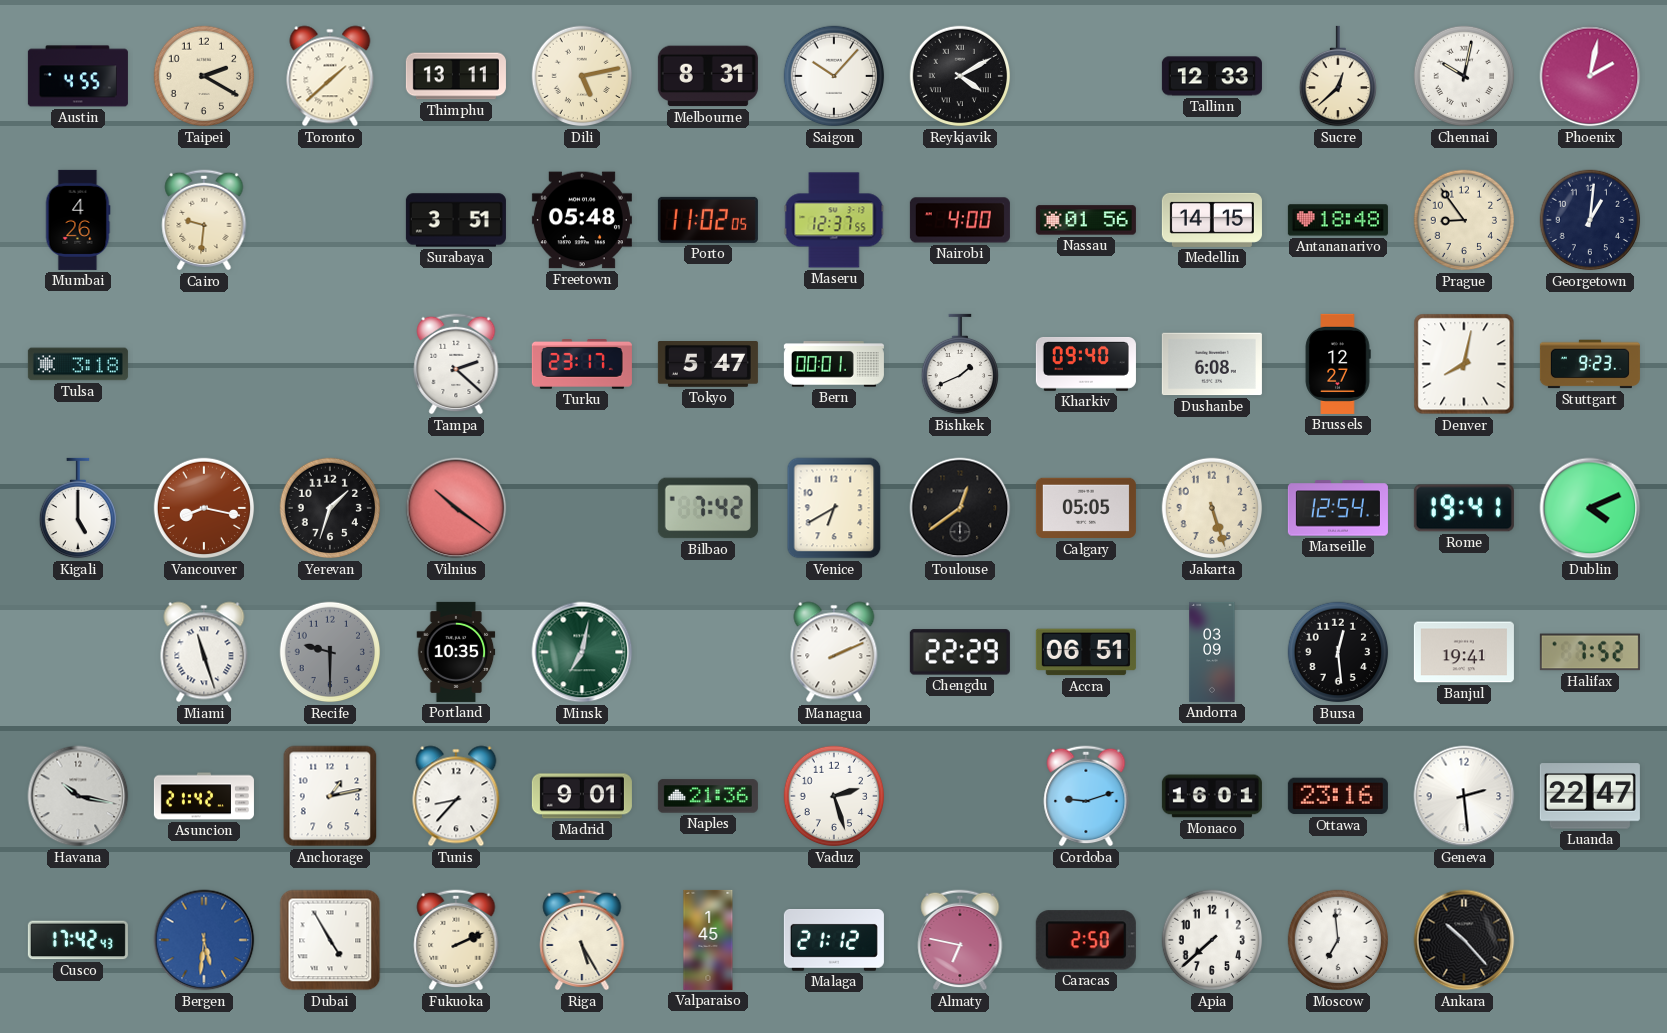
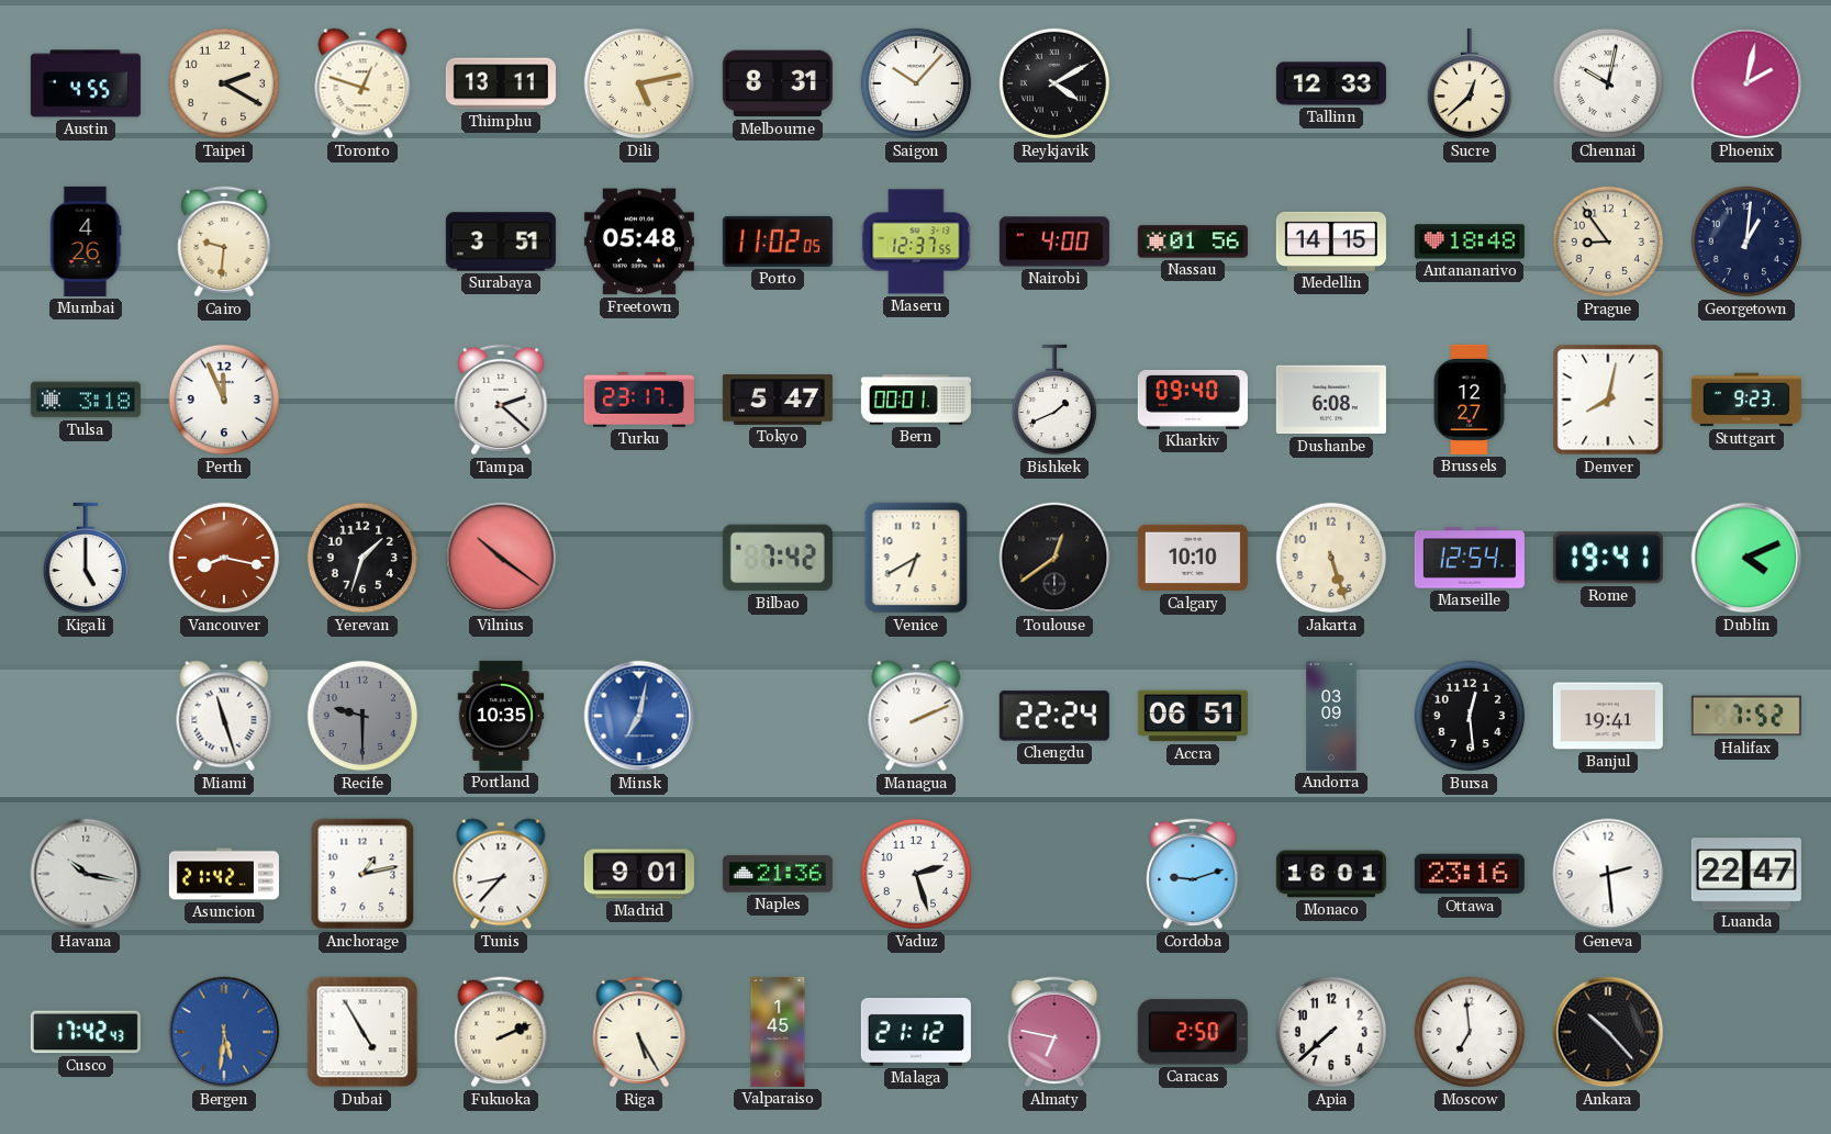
Toronto: 1:38 -> 12:48
Perth: none -> 11:56
Calgary: 05:05 -> 10:10
Minsk dial: green -> blue
Chengdu: 22:29 -> 22:24
